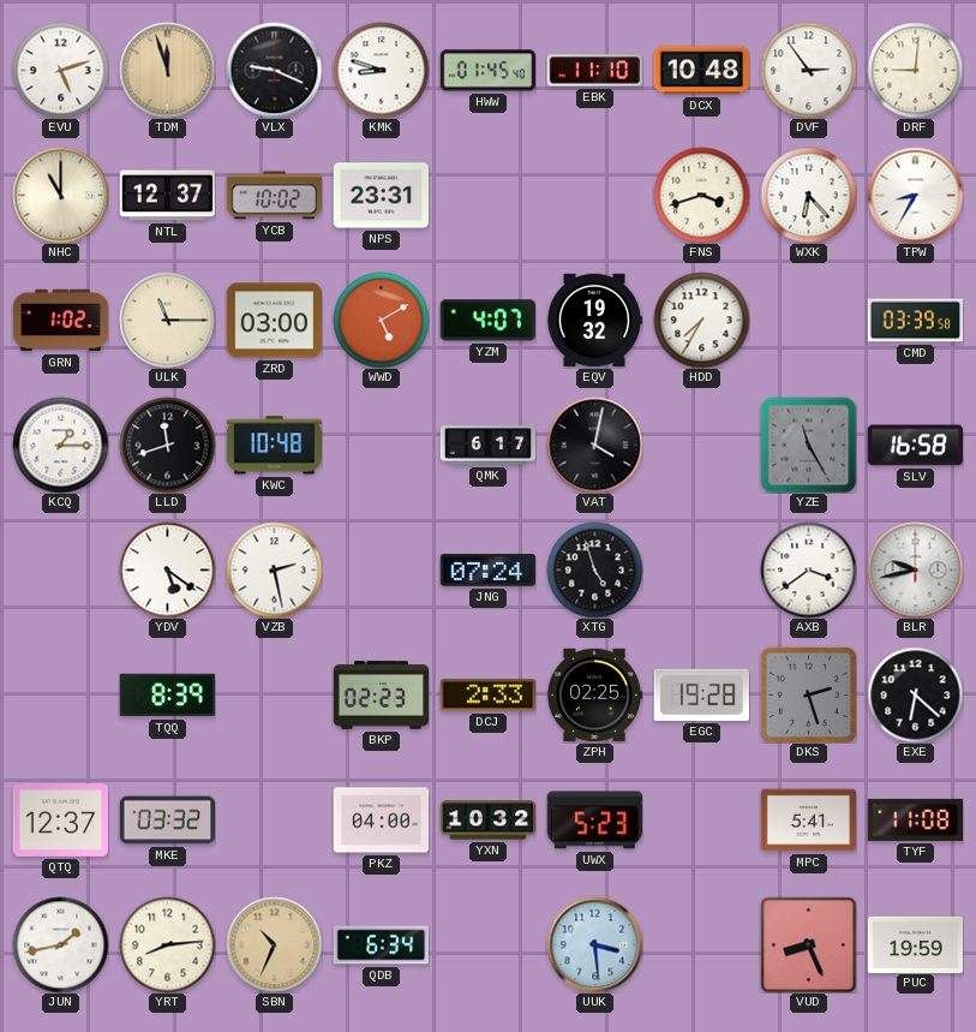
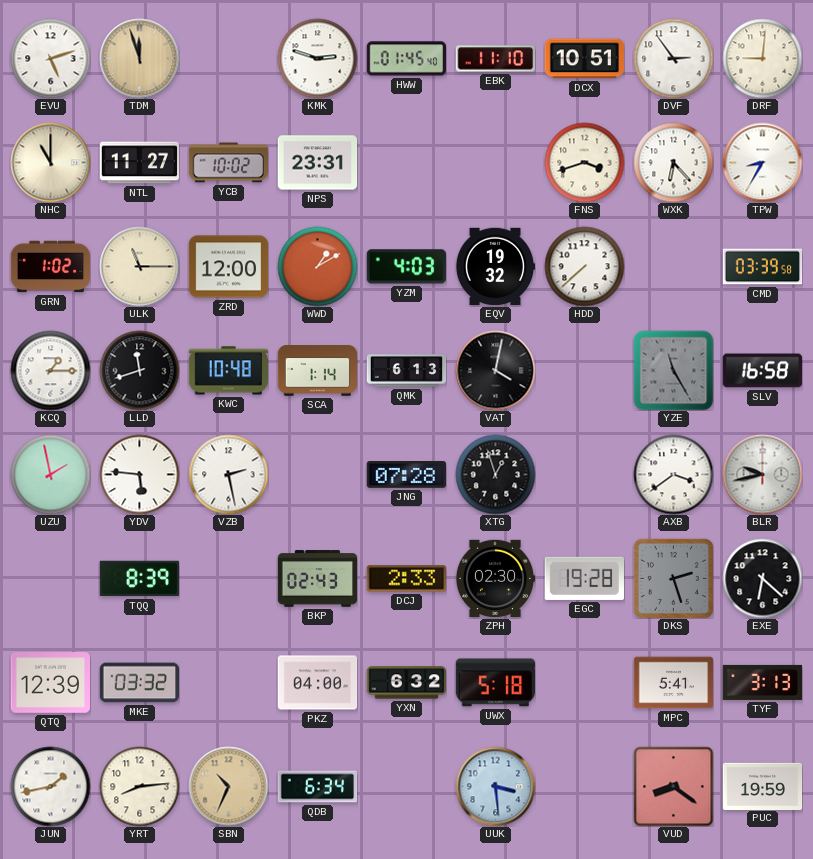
VLX: 9:19 -> none
KMK: 8:48 -> 2:48
DCX: 10:48 -> 10:51
NTL: 12:37 -> 11:27
ZRD: 03:00 -> 12:00
WWD: 5:10 -> 1:10
YZM: 4:07 -> 4:03
HDD: 7:35 -> 7:38
SCA: none -> 1:14
QMK: 6:17 -> 6:13
UZU: none -> 1:58
YDV: 5:21 -> 5:46
JNG: 07:24 -> 07:28
XTG: 4:57 -> 12:57
BKP: 02:23 -> 02:43
ZPH: 02:25 -> 02:30
QTQ: 12:37 -> 12:39
YXN: 10:32 -> 6:32
UWX: 5:23 -> 5:18
TYF: 11:08 -> 3:13
VUD: 8:26 -> 8:21
